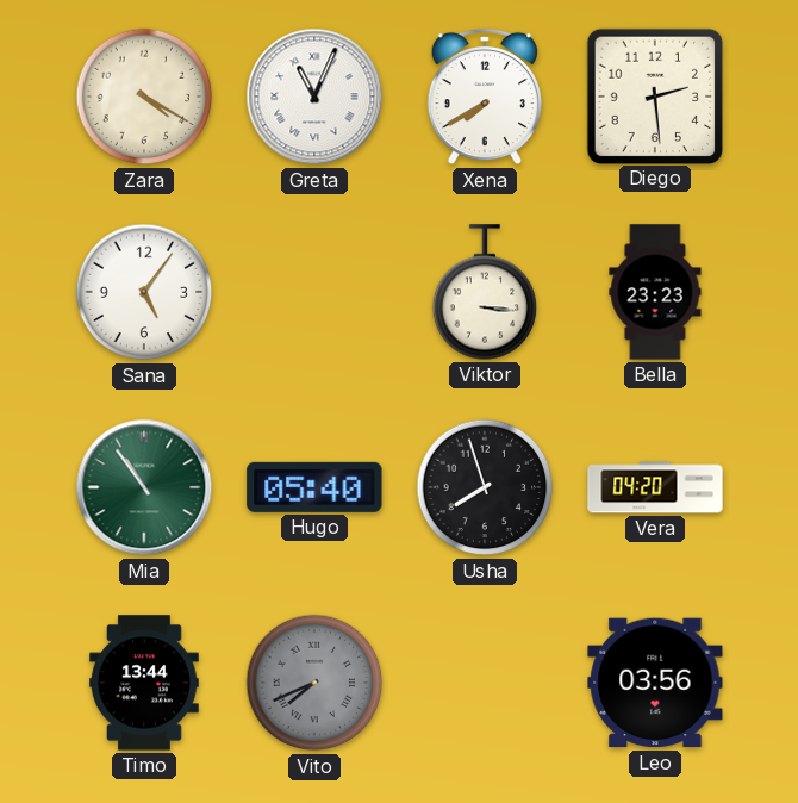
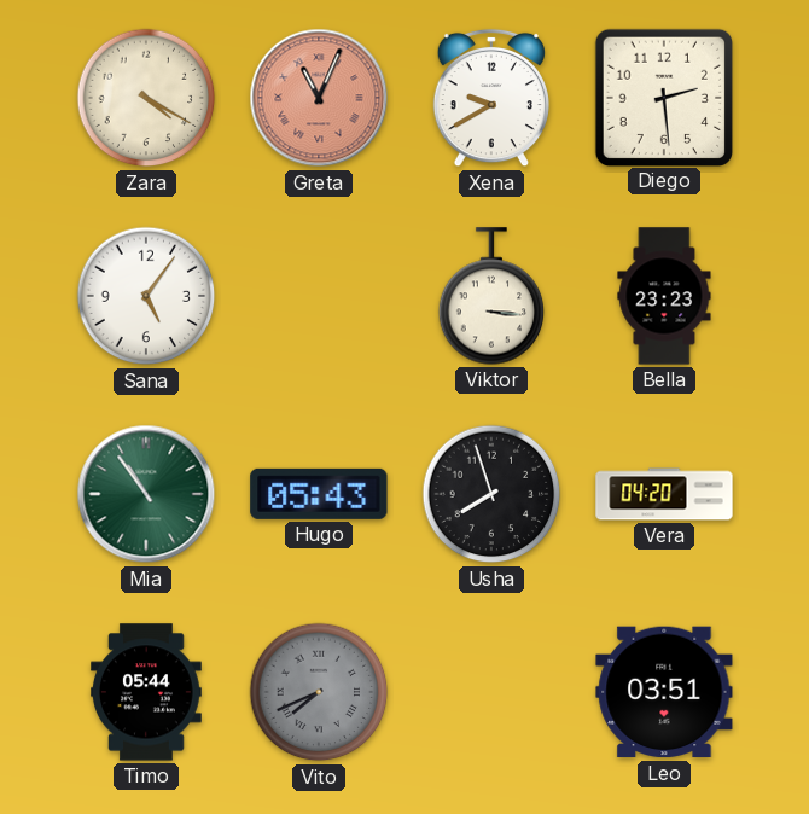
Greta dial: white -> salmon
Xena: 7:40 -> 9:40
Hugo: 05:40 -> 05:43
Timo: 13:44 -> 05:44
Leo: 03:56 -> 03:51
